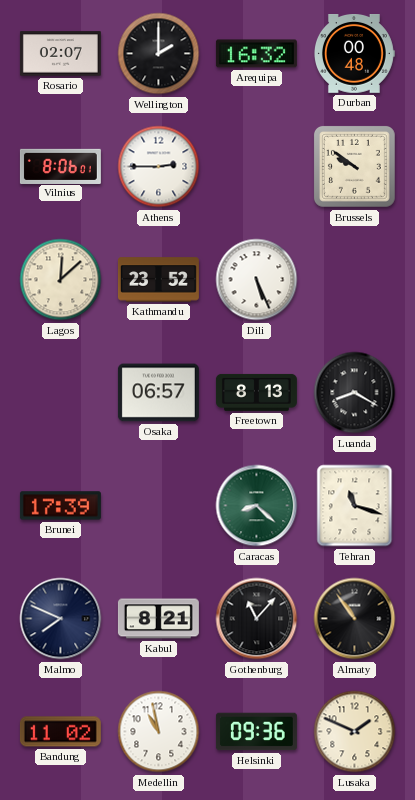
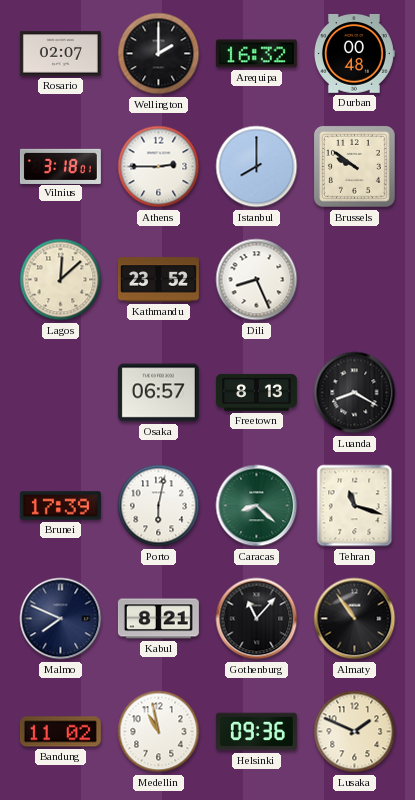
Vilnius: 8:06 -> 3:18
Istanbul: none -> 8:00
Dili: 5:26 -> 8:26
Porto: none -> 6:02
